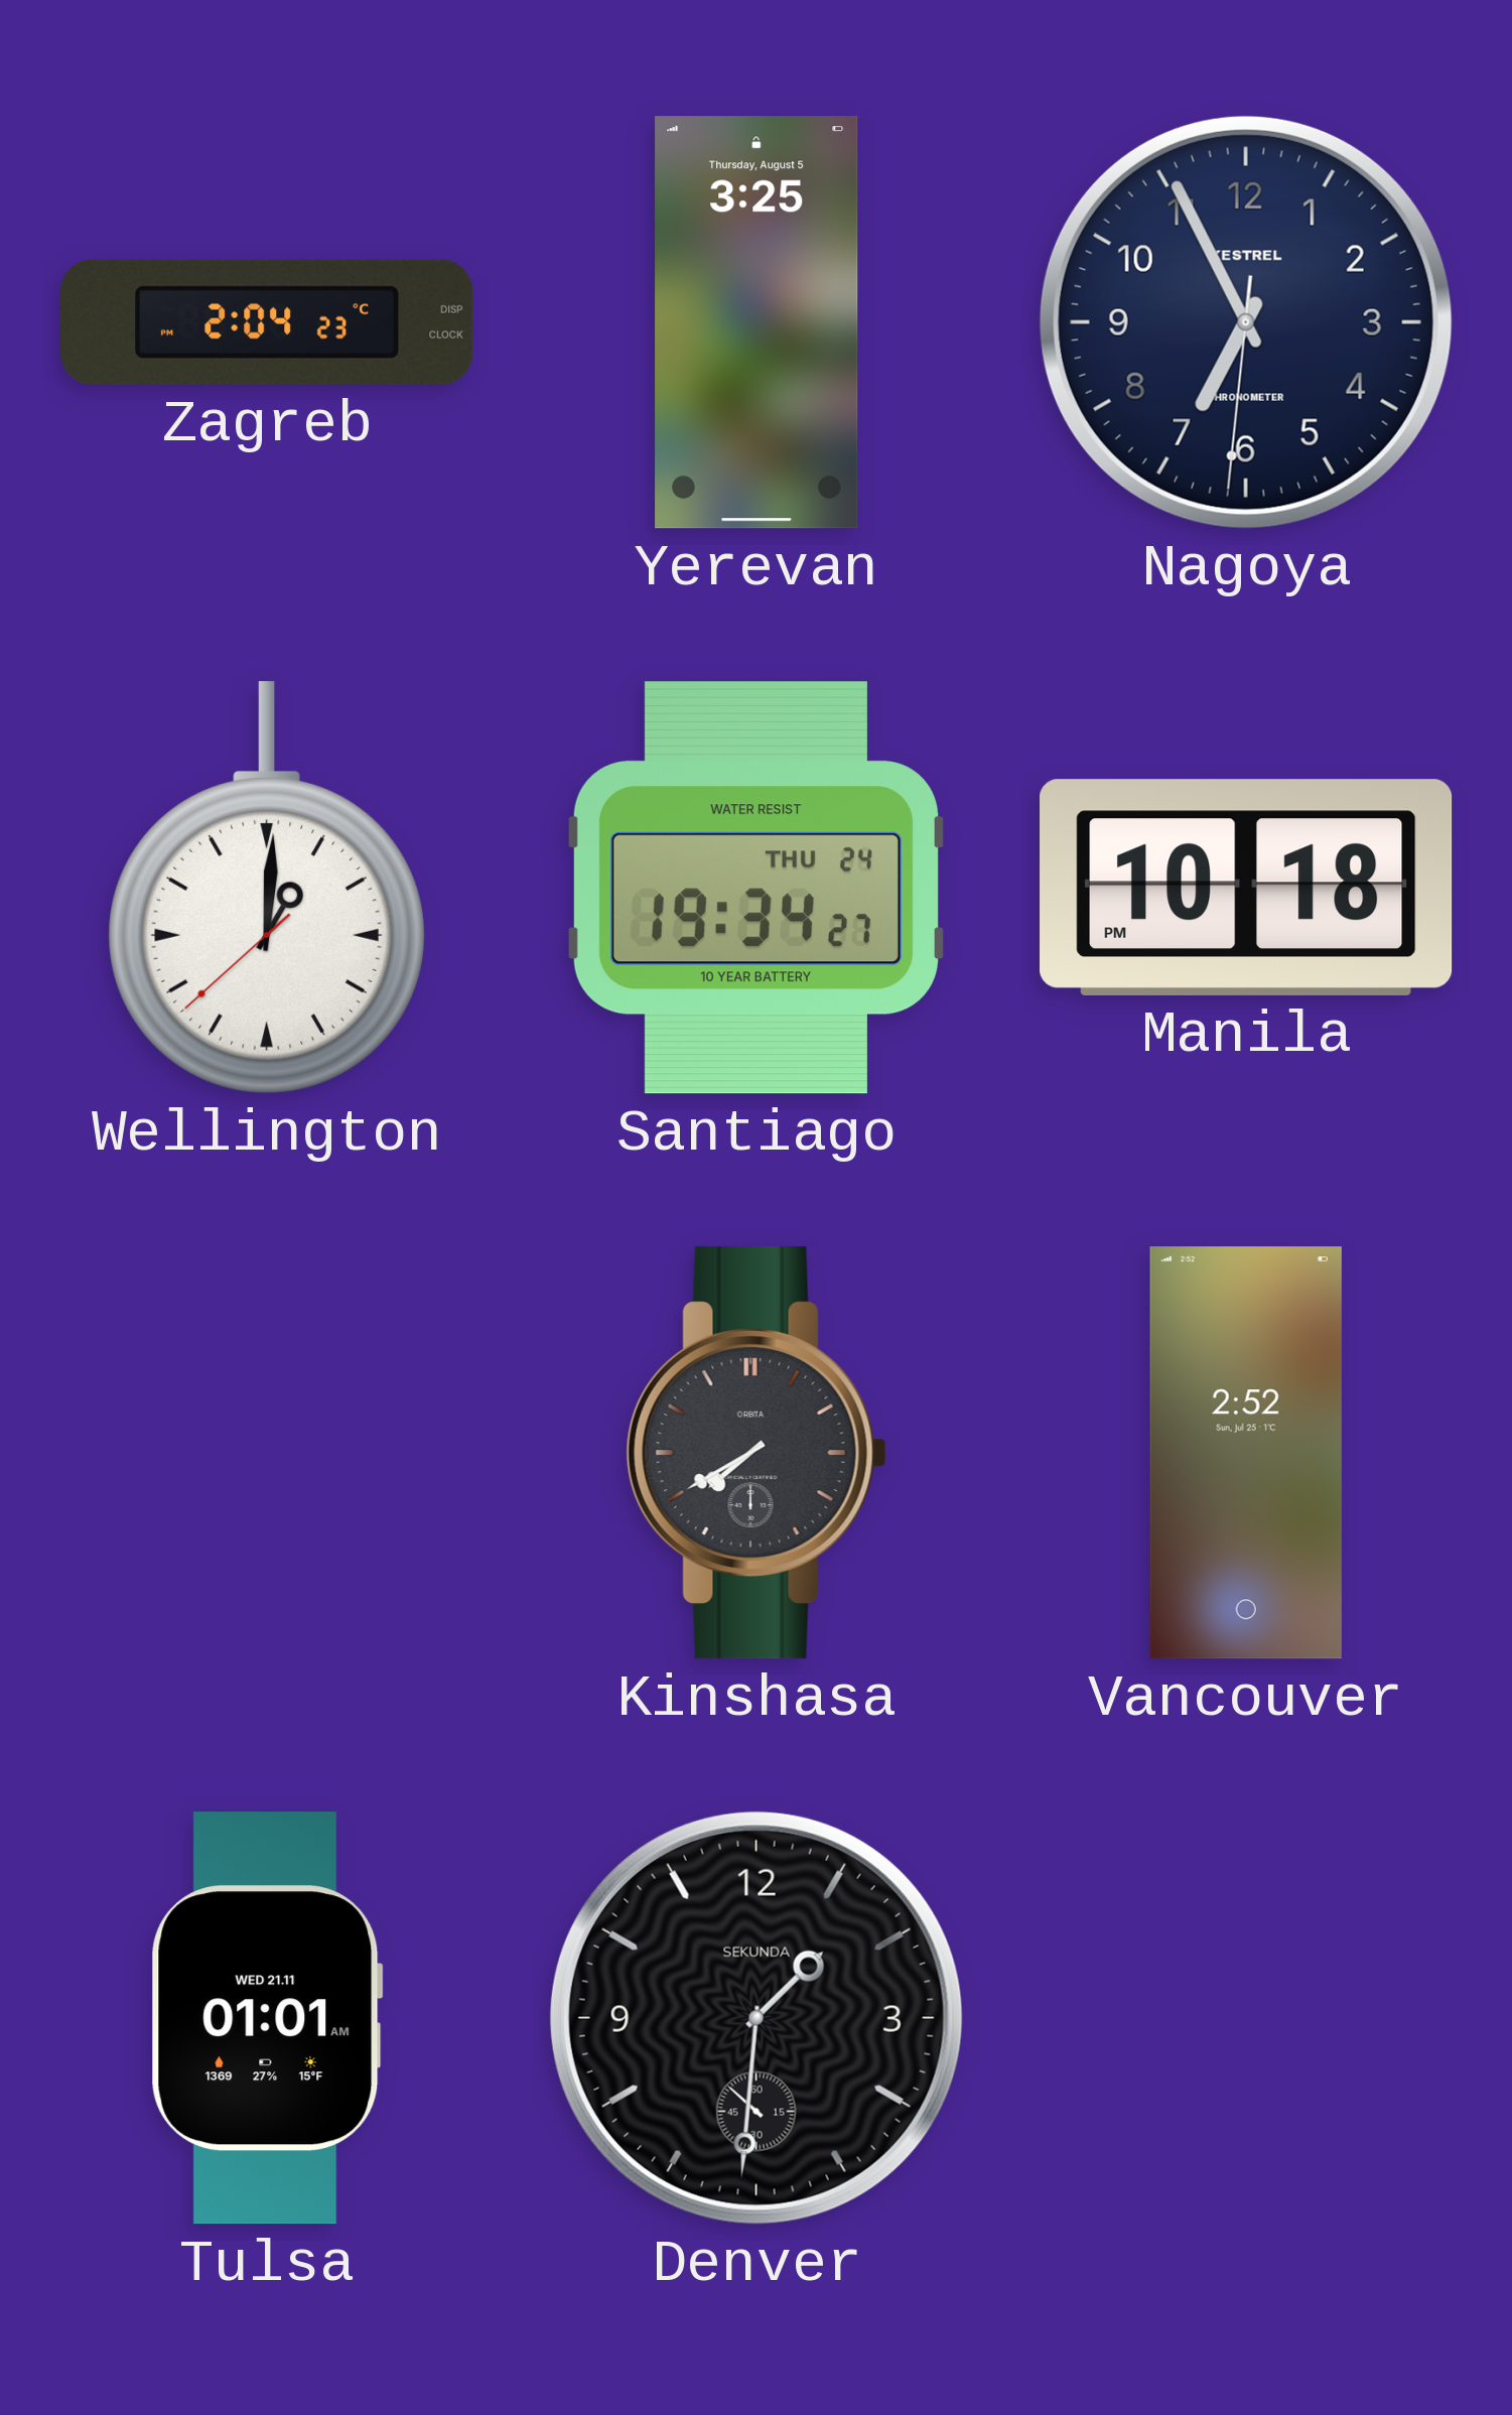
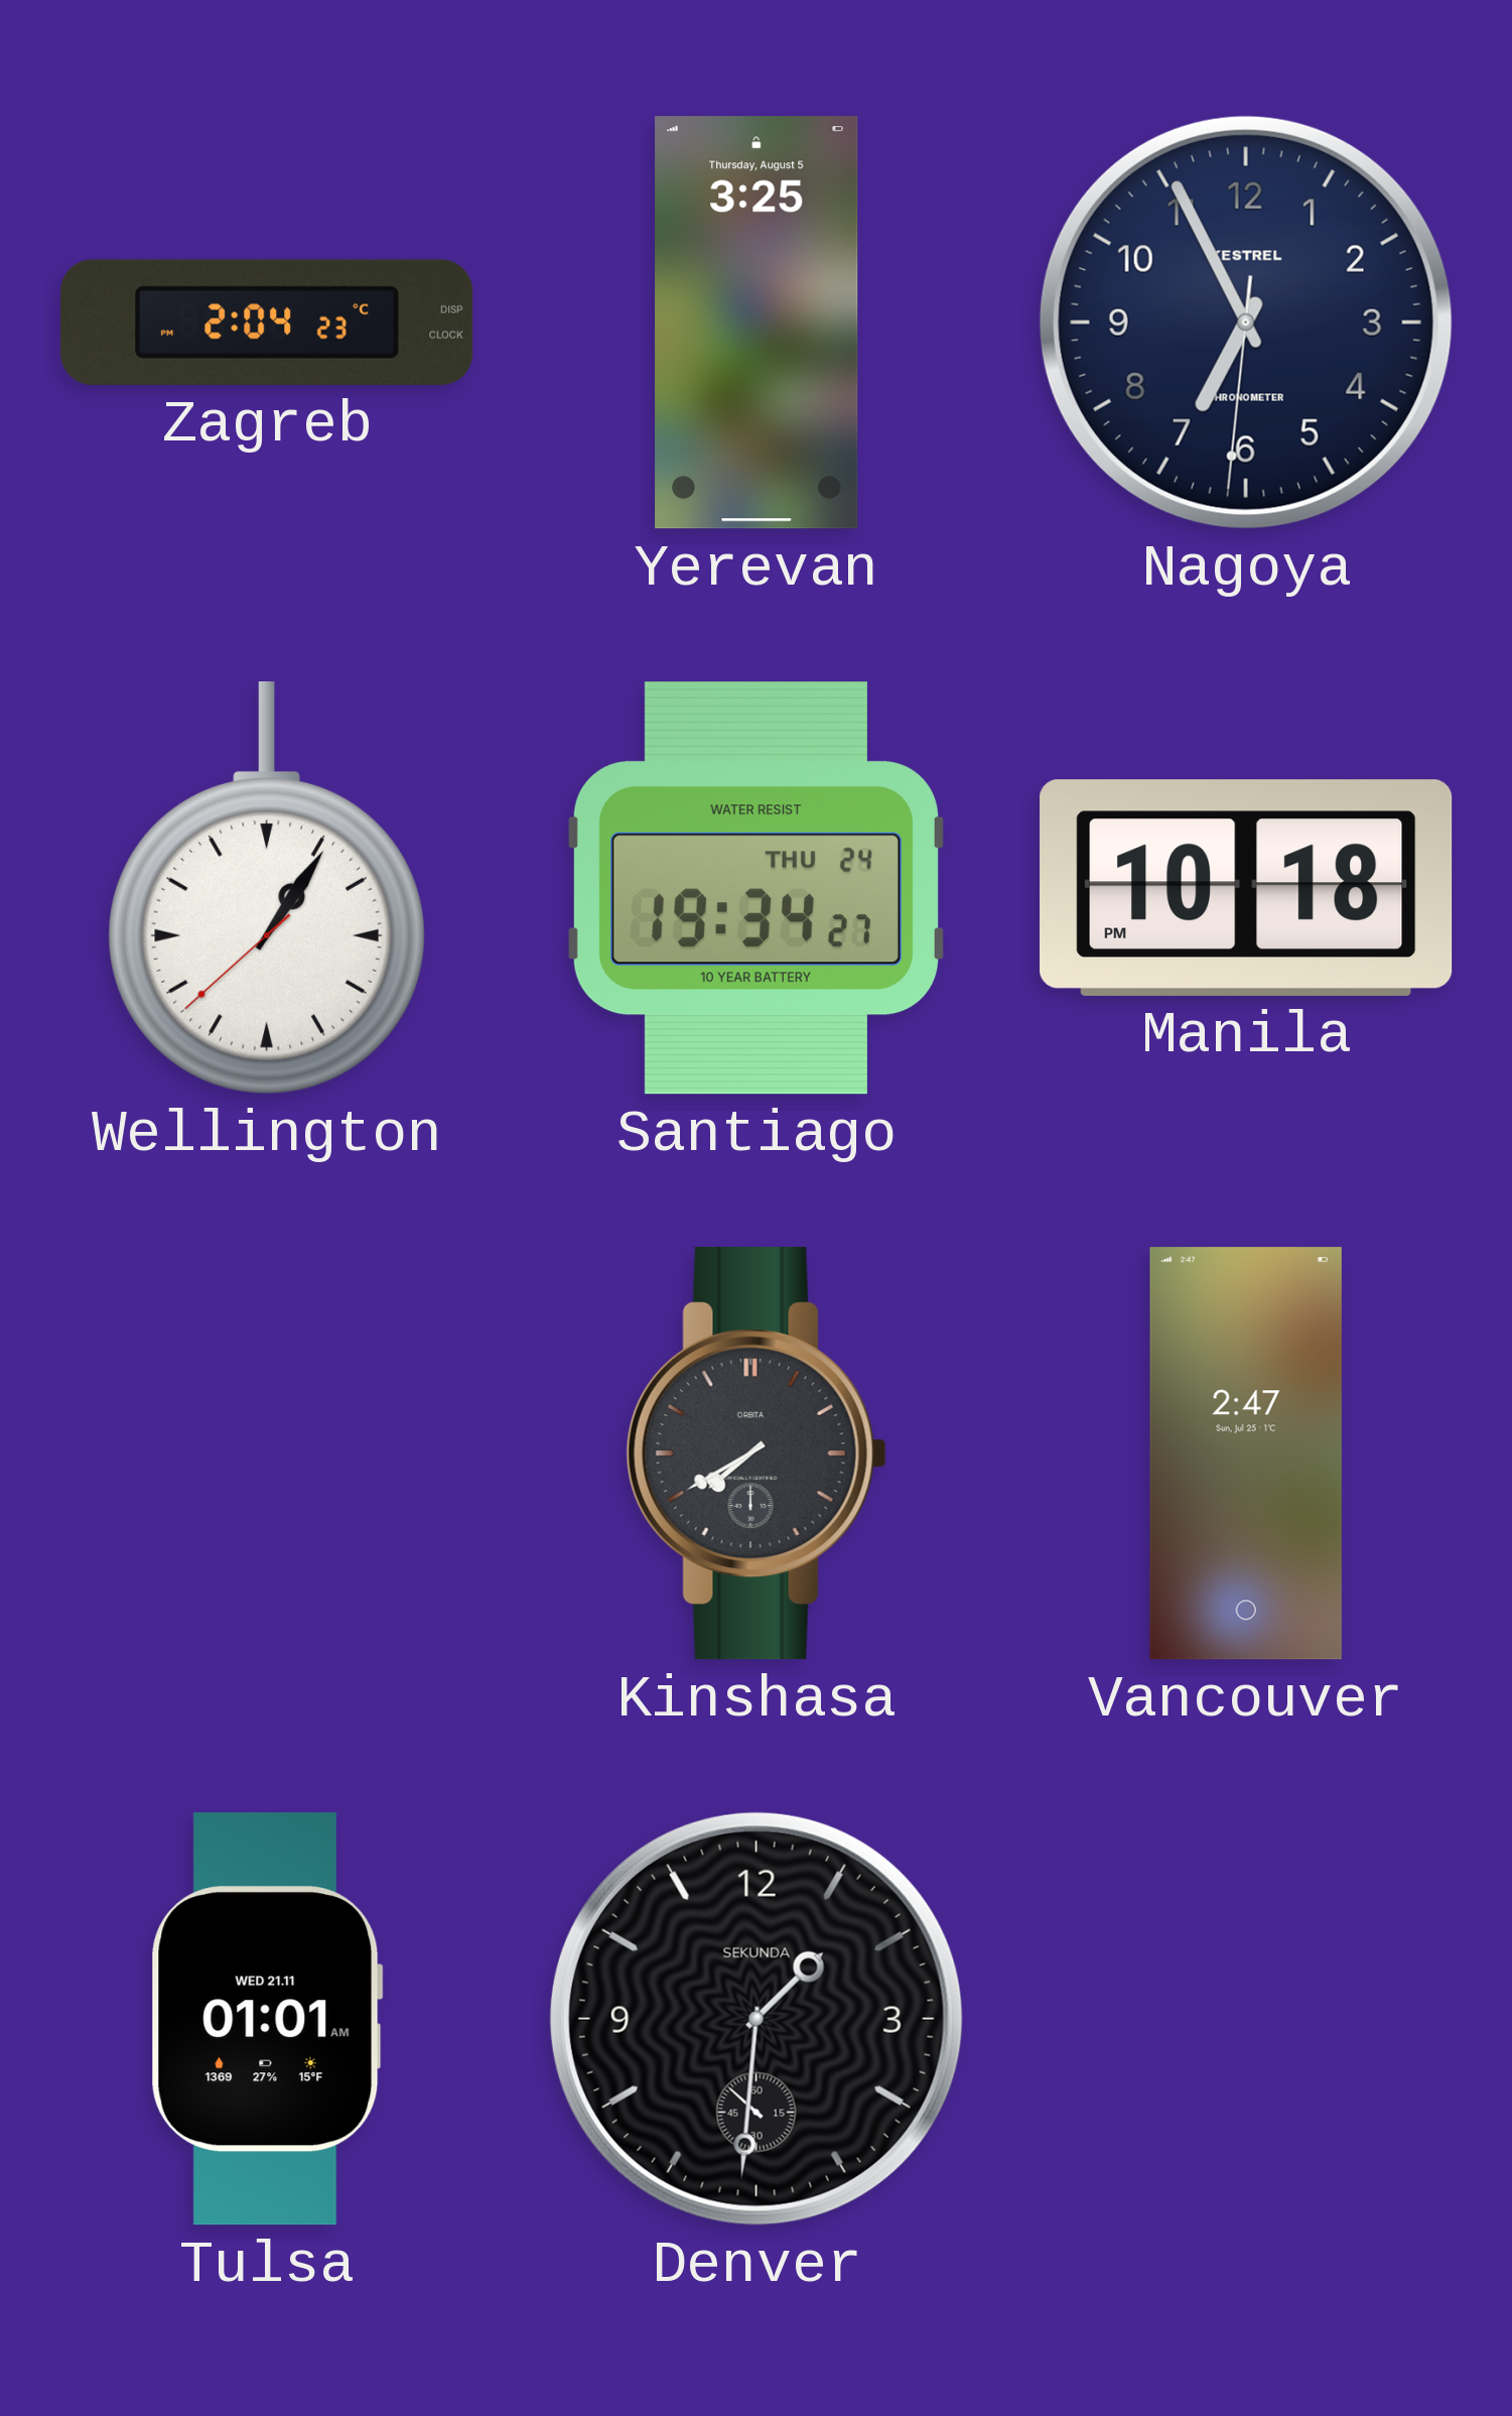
Wellington: 1:00 -> 1:05
Vancouver: 2:52 -> 2:47
